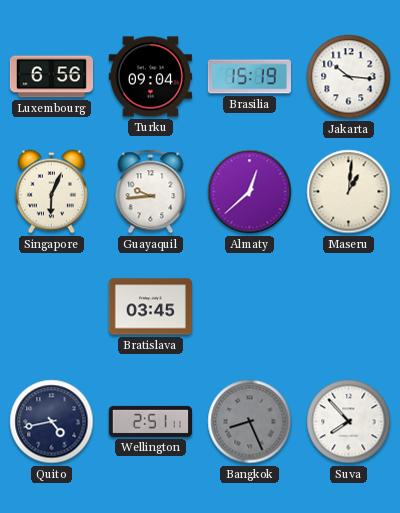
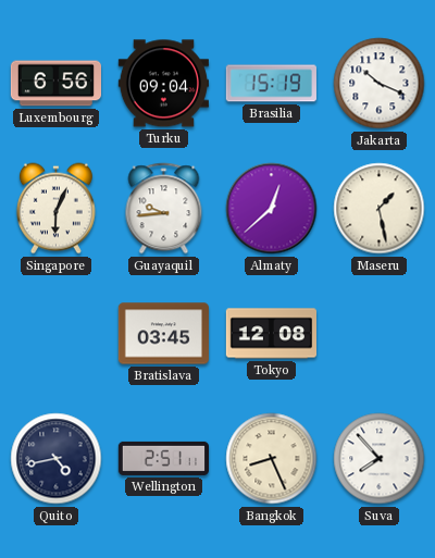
Jakarta: 10:16 -> 10:19
Maseru: 1:01 -> 1:28
Tokyo: none -> 12:08
Bangkok dial: grey -> cream
